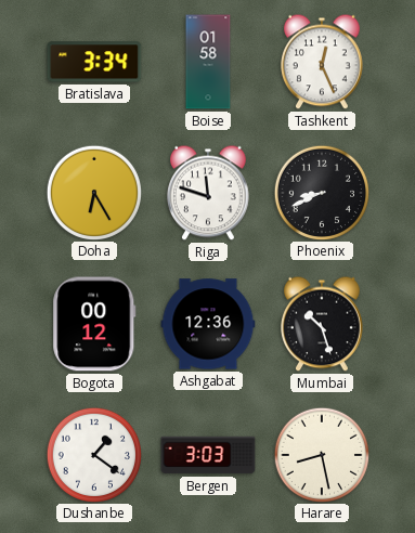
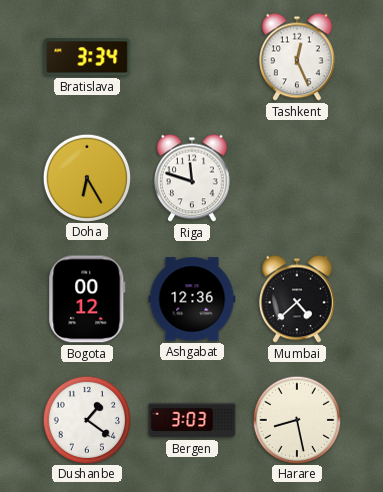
Boise: 01:58 -> none
Phoenix: 8:41 -> none
Mumbai: 10:27 -> 4:38
